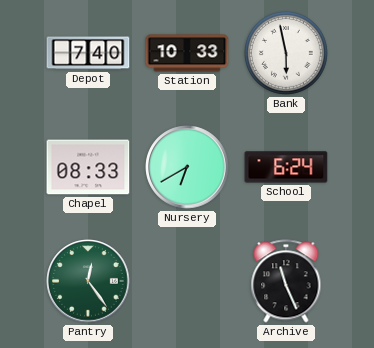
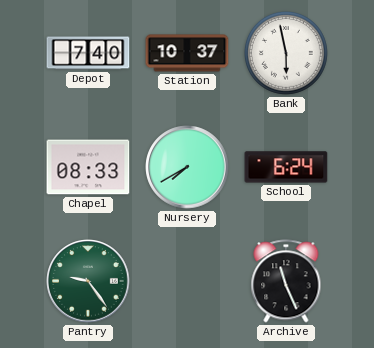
Station: 10:33 -> 10:37
Nursery: 6:40 -> 7:40
Pantry: 12:24 -> 9:24
